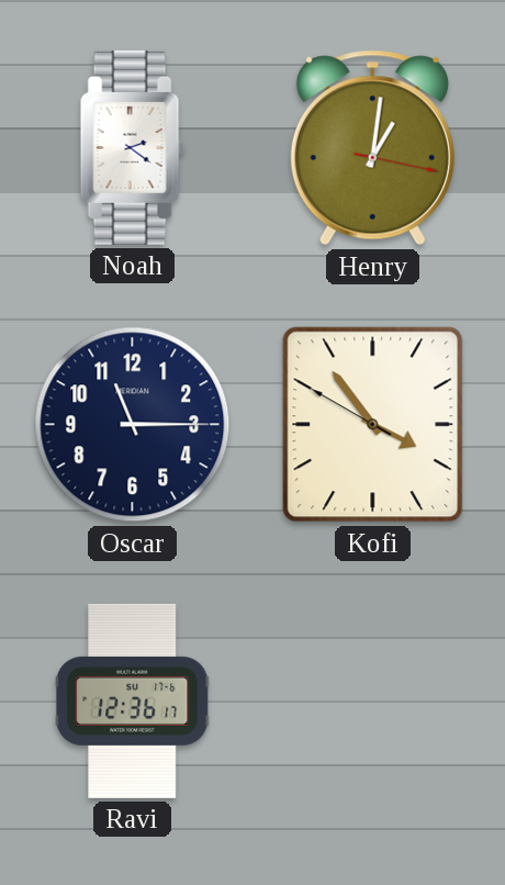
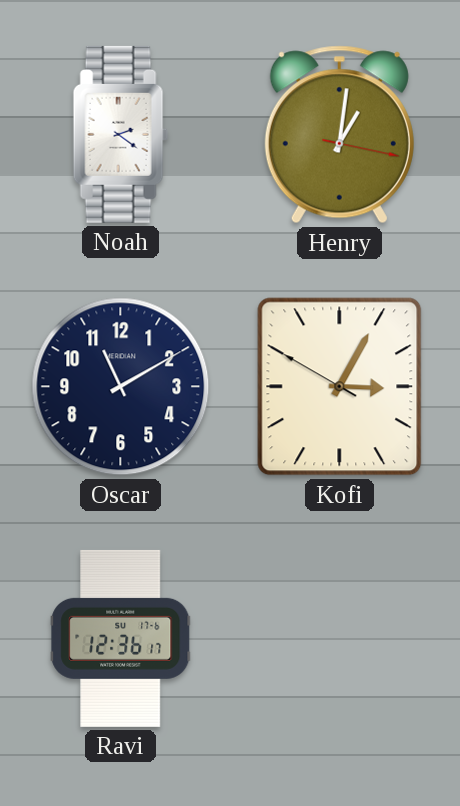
Oscar: 11:15 -> 11:10
Kofi: 3:53 -> 3:04
